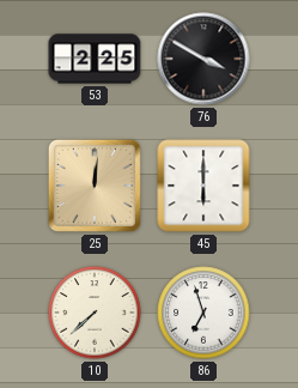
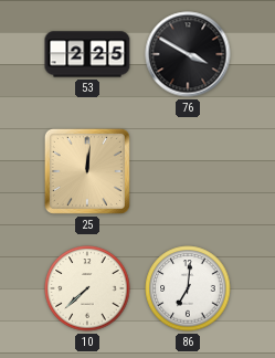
45: 6:00 -> none
86: 6:57 -> 7:01
